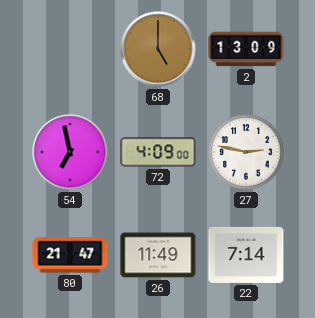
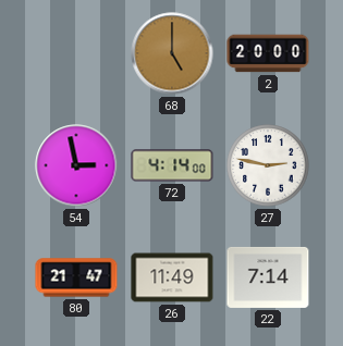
2: 13:09 -> 20:00
54: 6:58 -> 2:58
72: 4:09 -> 4:14
